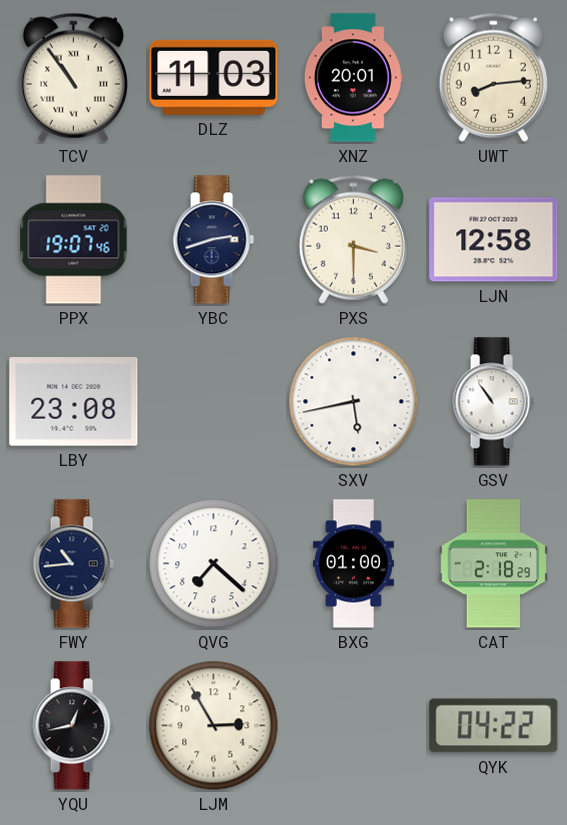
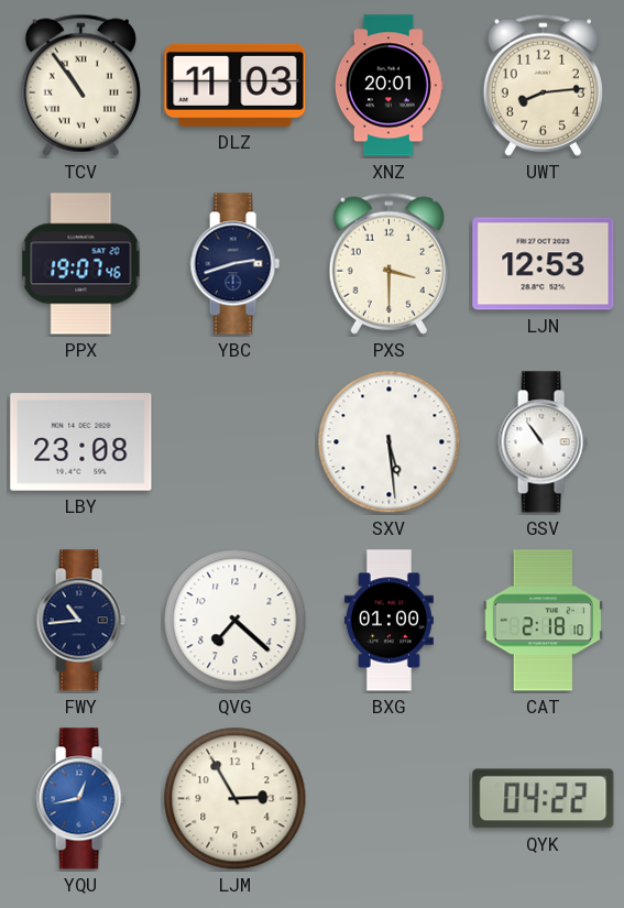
LJN: 12:58 -> 12:53
SXV: 5:43 -> 5:29
CAT: 2:18:29 -> 2:18:10
YQU dial: black -> blue
